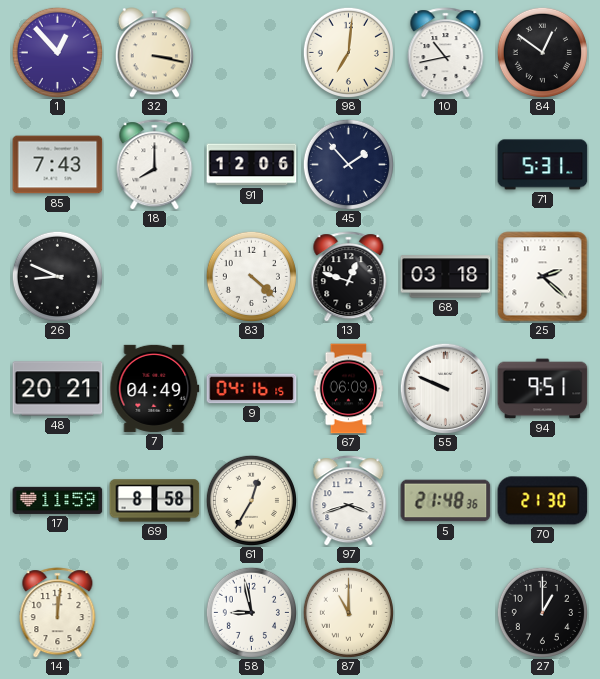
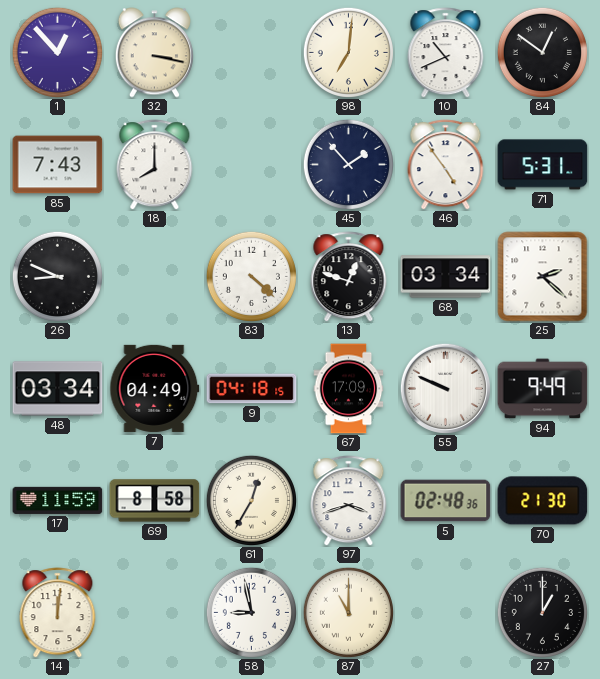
10: 10:43 -> 10:41
91: 12:06 -> none
46: none -> 4:54
68: 03:18 -> 03:34
48: 20:21 -> 03:34
9: 04:16 -> 04:18
67: 06:09 -> 17:09
94: 9:51 -> 9:49
5: 21:48 -> 02:48
